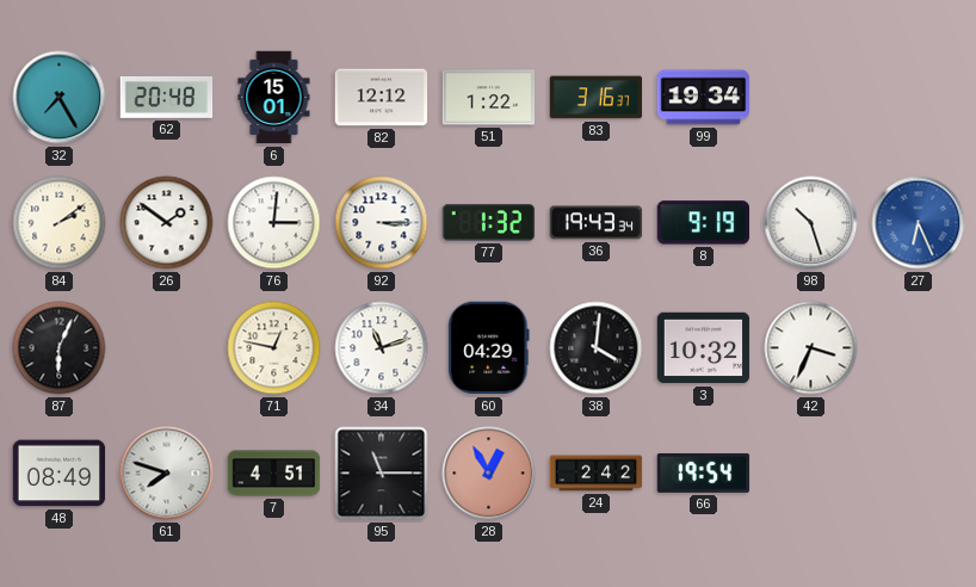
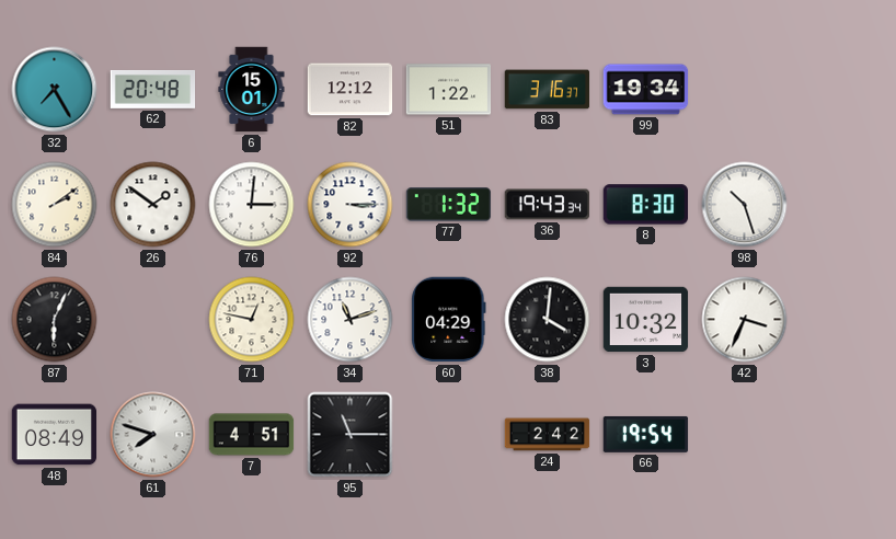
8: 9:19 -> 8:30
27: 6:26 -> none
28: 12:55 -> none
